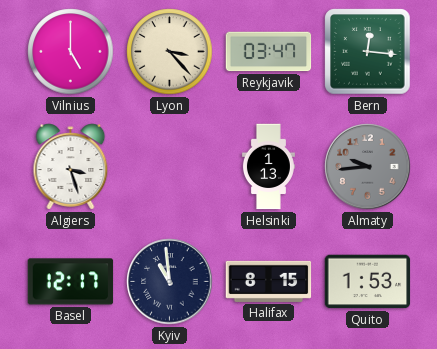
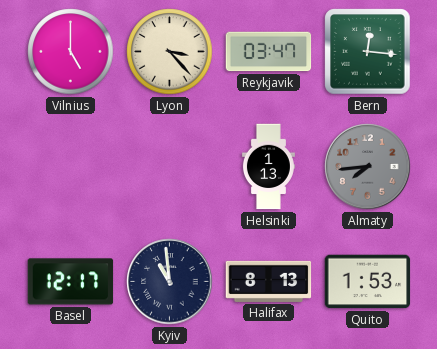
Algiers: 3:27 -> none
Almaty: 9:44 -> 7:44
Halifax: 8:15 -> 8:13
